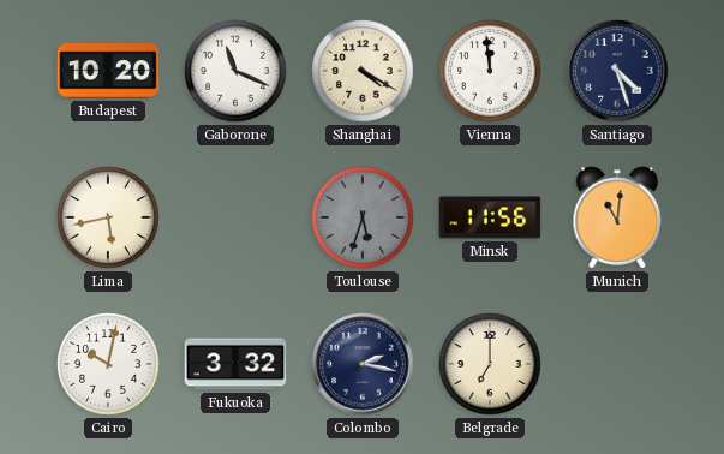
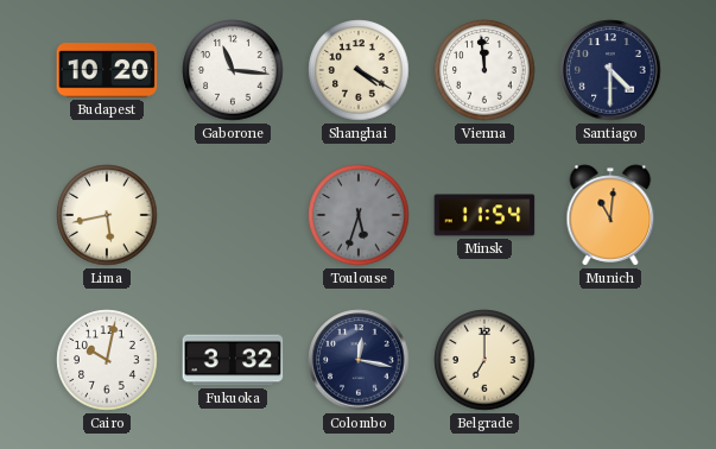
Gaborone: 11:19 -> 11:16
Santiago: 4:27 -> 4:30
Minsk: 11:56 -> 11:54
Colombo: 2:17 -> 12:17
